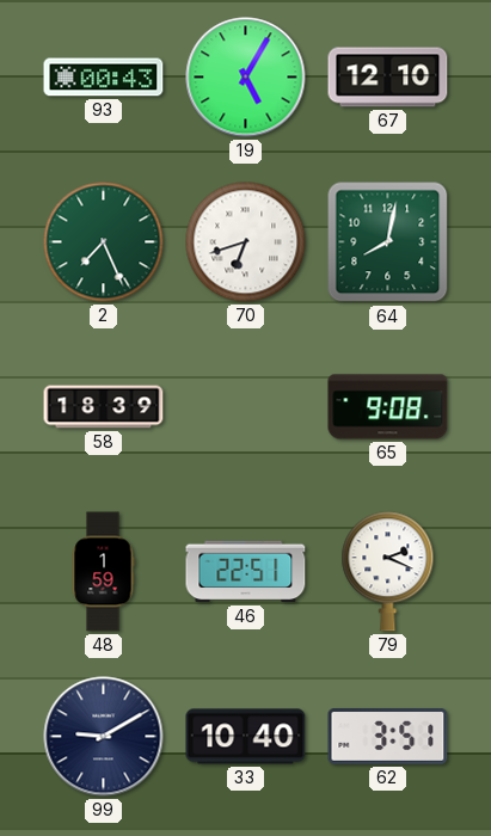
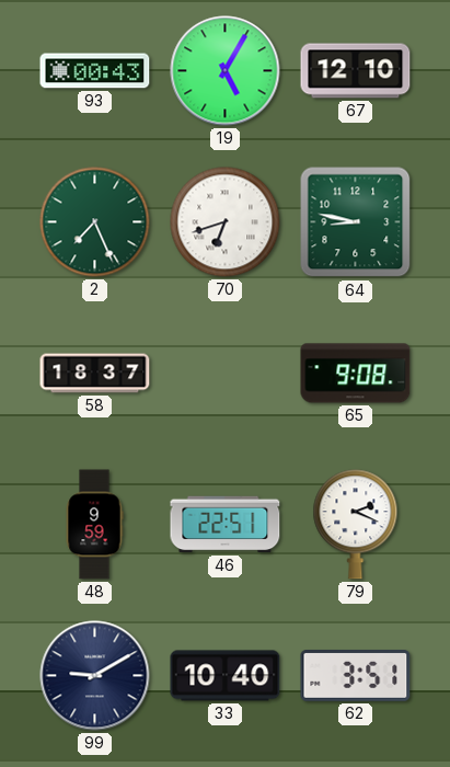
64: 8:02 -> 8:47
58: 18:39 -> 18:37
48: 1:59 -> 9:59
